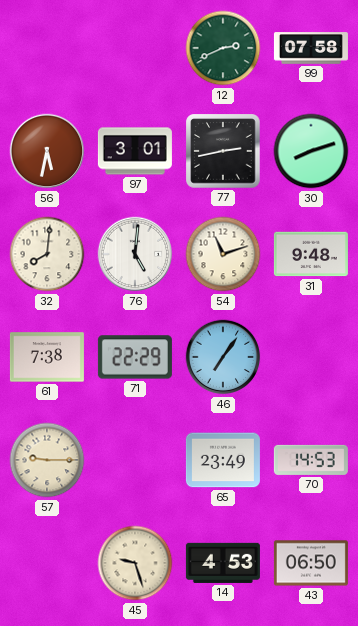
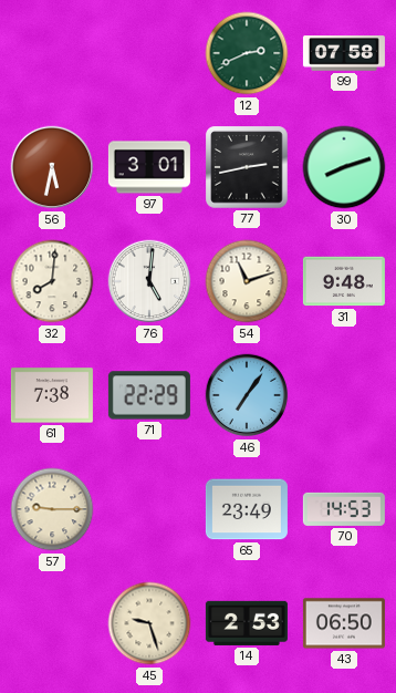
14: 4:53 -> 2:53
